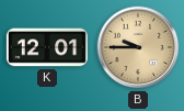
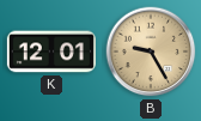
B: 9:45 -> 9:25
